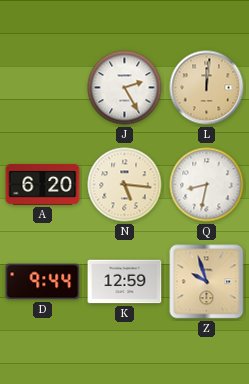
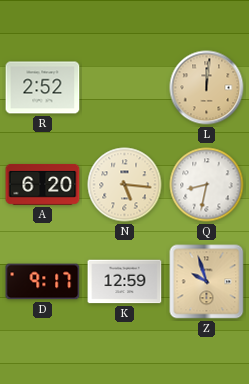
R: none -> 2:52
J: 2:25 -> none
D: 9:44 -> 9:17
